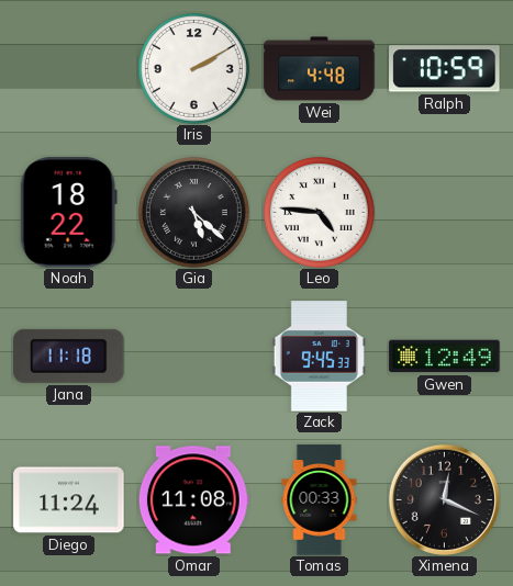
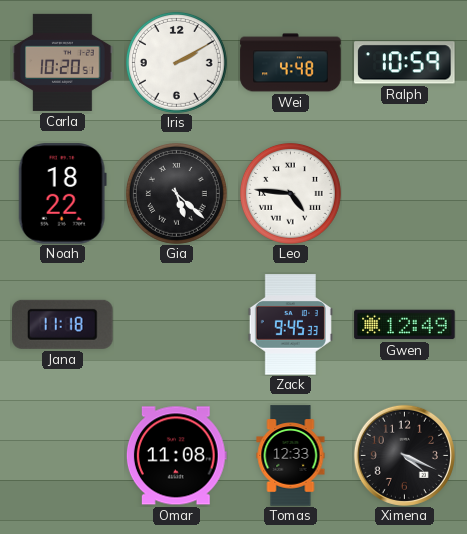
Carla: none -> 10:20
Diego: 11:24 -> none
Tomas: 00:33 -> 12:33
Ximena: 12:19 -> 4:19
